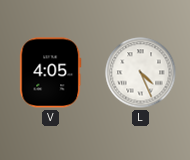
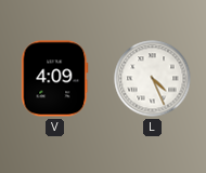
V: 4:05 -> 4:09
